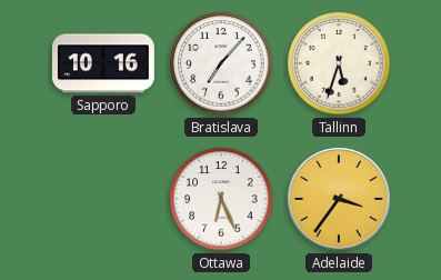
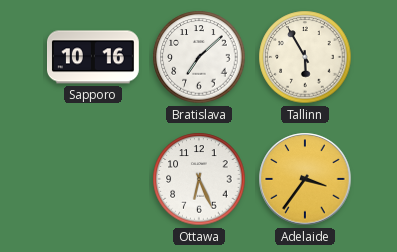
Bratislava: 7:07 -> 7:08
Tallinn: 5:33 -> 5:55
